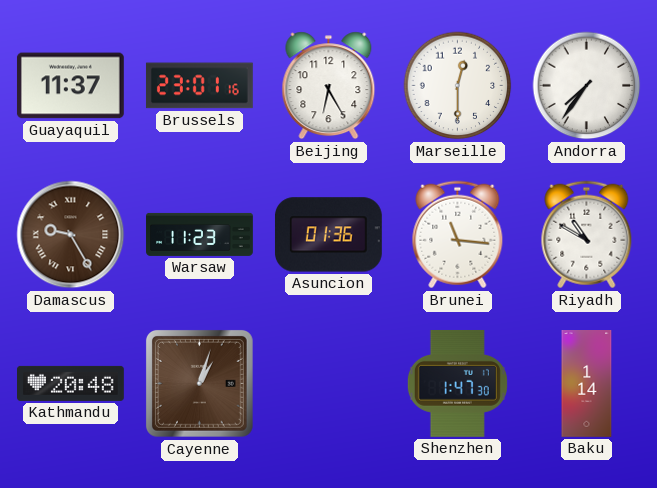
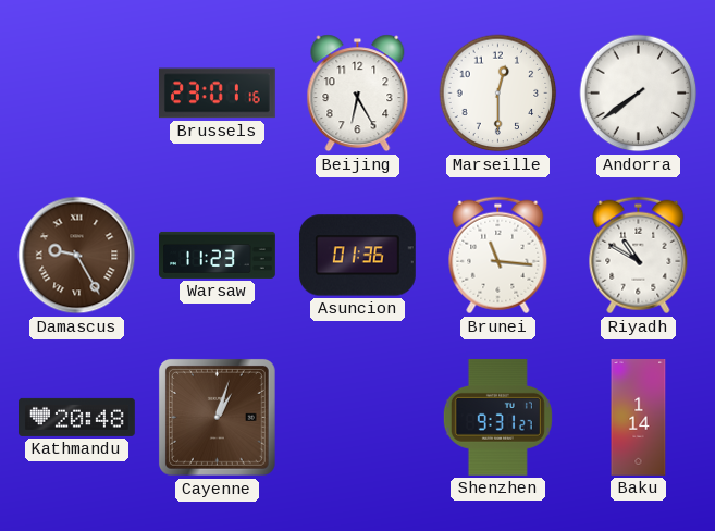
Guayaquil: 11:37 -> none
Andorra: 7:36 -> 7:39
Shenzhen: 1:47 -> 9:31
